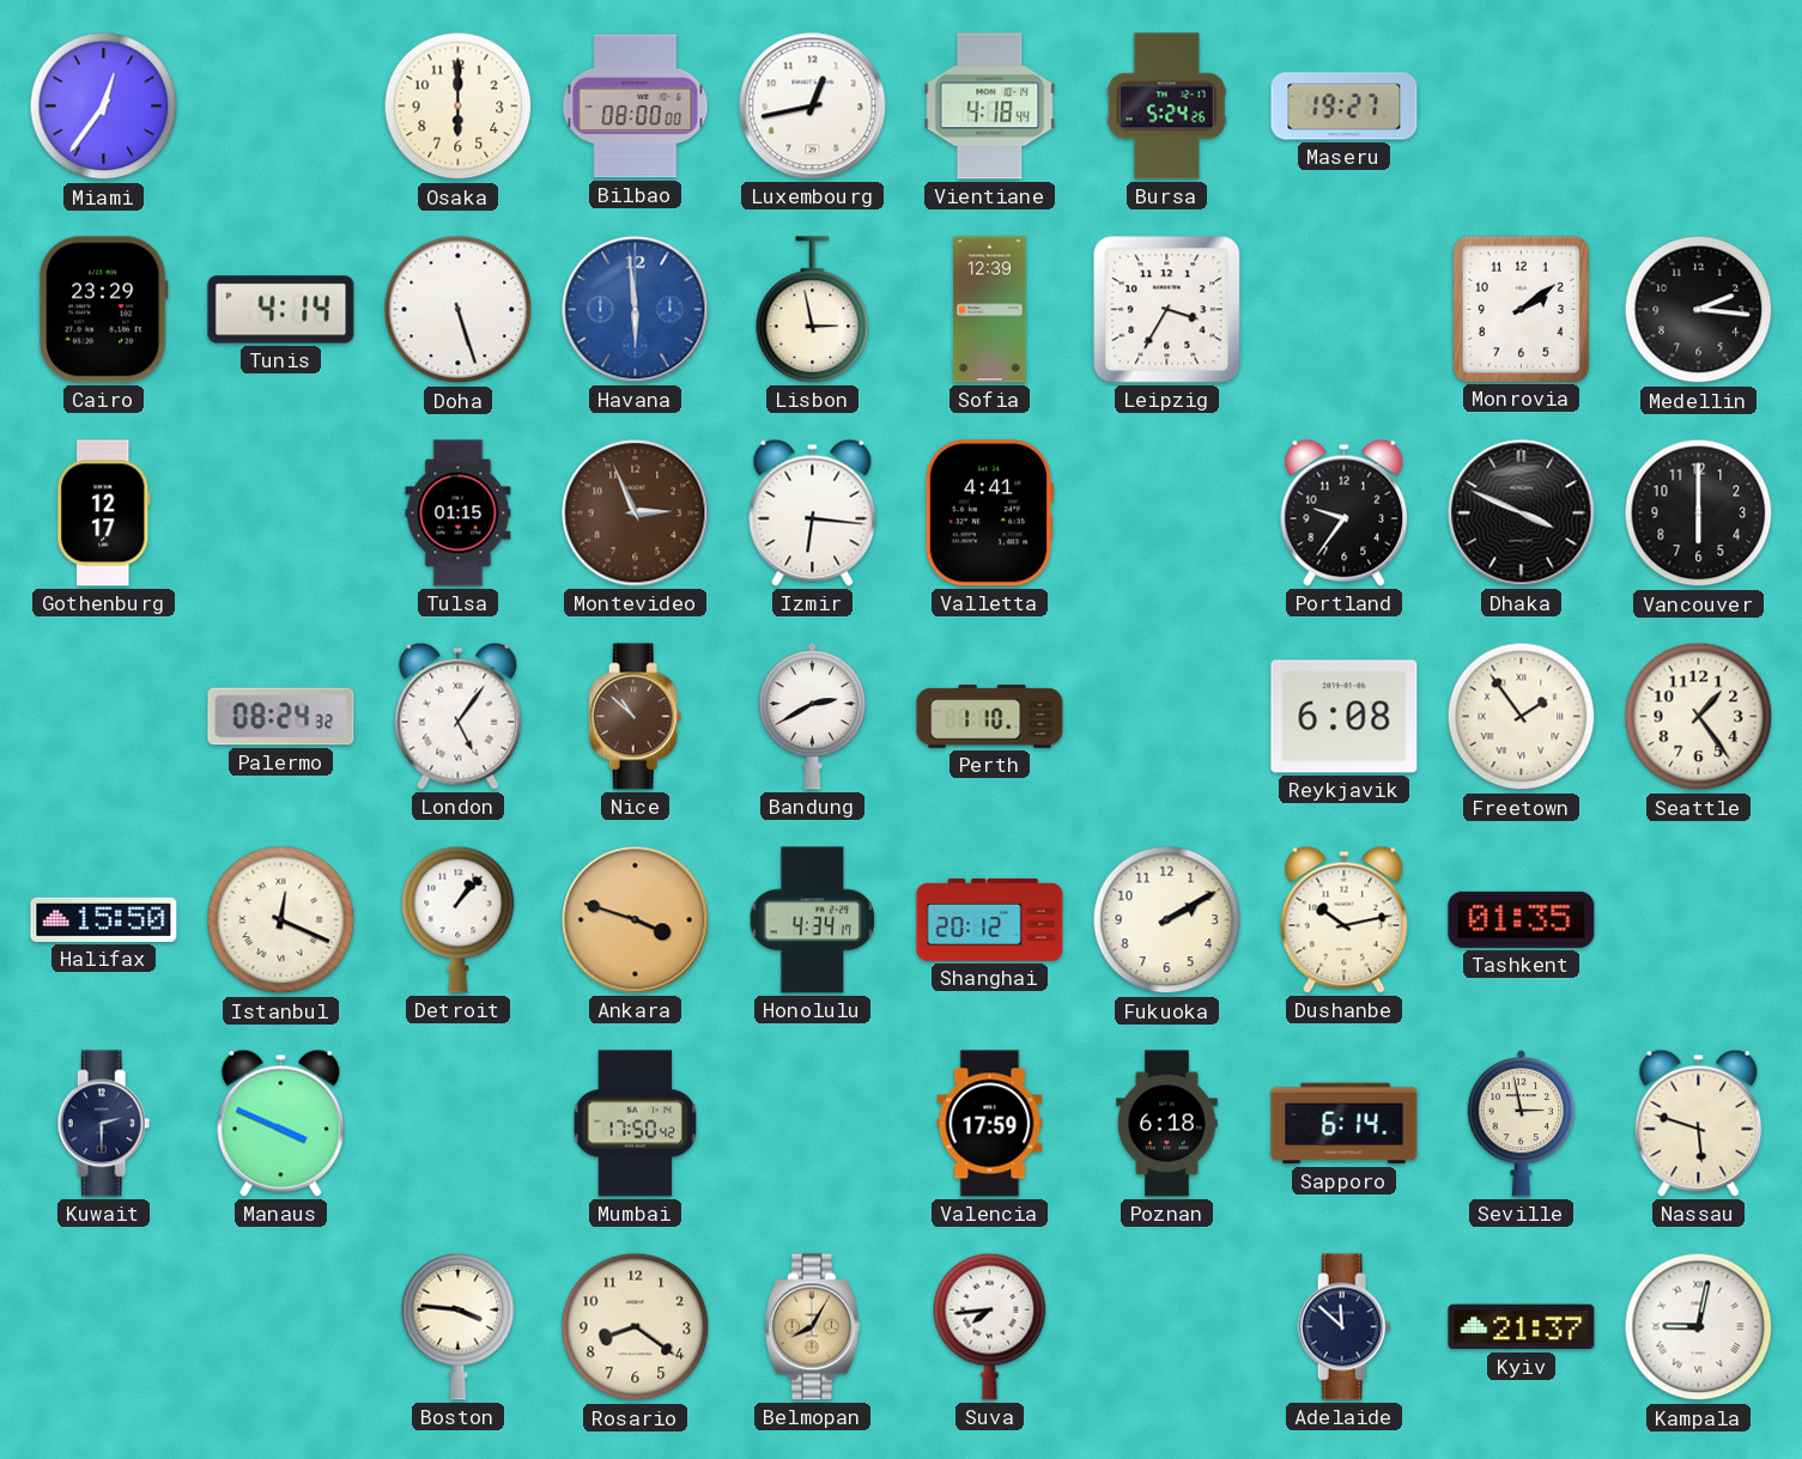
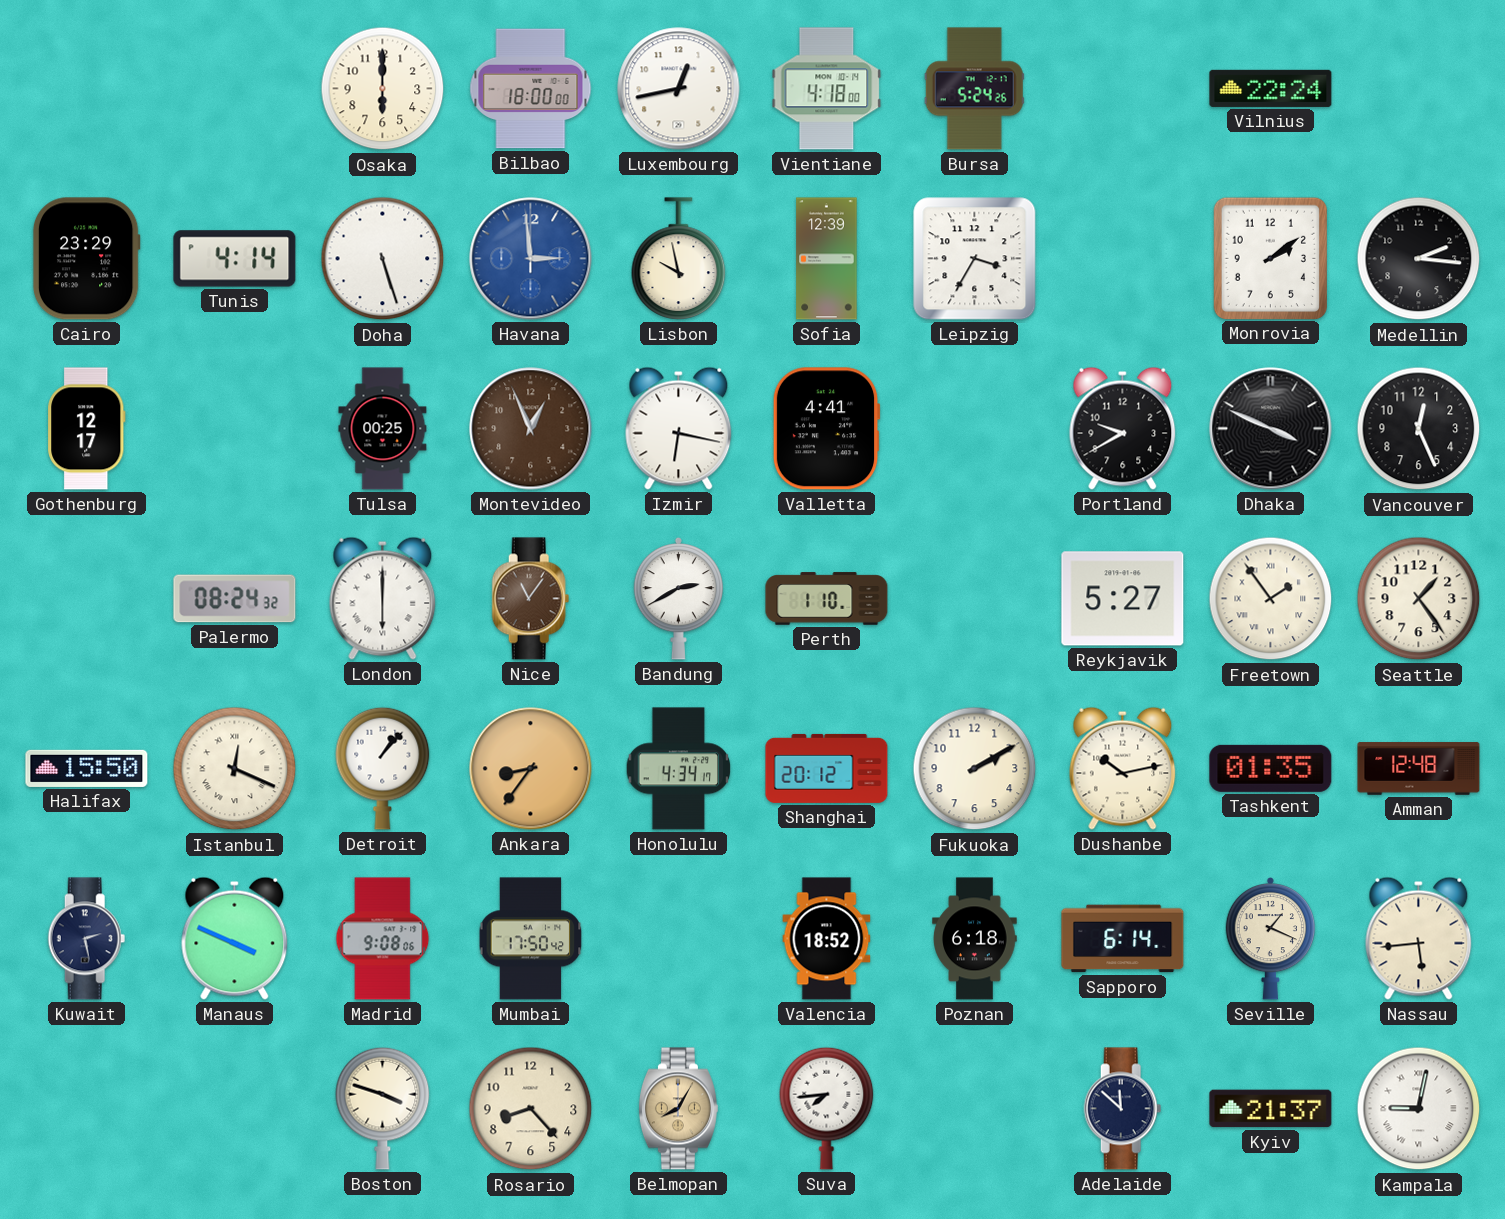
Miami: 12:36 -> none
Bilbao: 08:00 -> 18:00
Vientiane: 4:18:44 -> 4:18:00
Maseru: 19:27 -> none
Vilnius: none -> 22:24
Havana: 5:59 -> 2:59
Lisbon: 2:58 -> 9:58
Tulsa: 01:15 -> 00:25
Montevideo: 2:56 -> 12:56
Izmir: 6:16 -> 6:17
Portland: 9:36 -> 9:40
Vancouver: 6:00 -> 12:26
London: 5:06 -> 6:00
Nice: 10:52 -> 11:06
Reykjavik: 6:08 -> 5:27
Ankara: 3:48 -> 8:36
Amman: none -> 12:48
Kuwait: 2:30 -> 2:28
Madrid: none -> 9:08
Valencia: 17:59 -> 18:52
Seville: 2:58 -> 1:19
Nassau: 5:48 -> 5:44
Boston: 3:46 -> 3:48
Rosario: 8:21 -> 8:23
